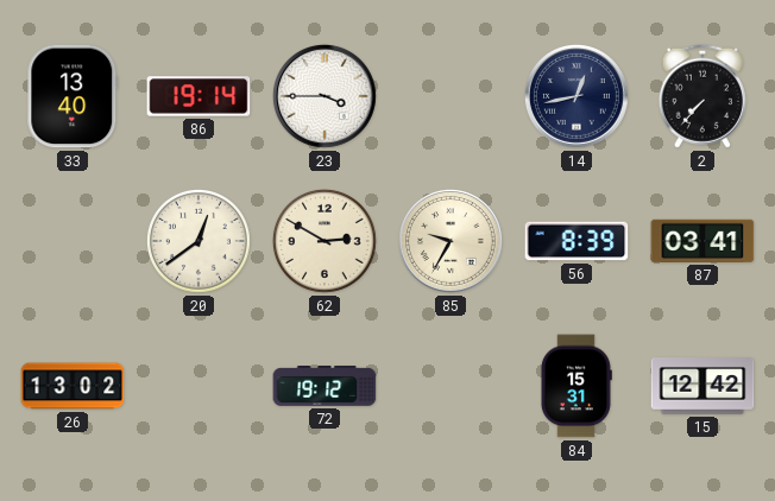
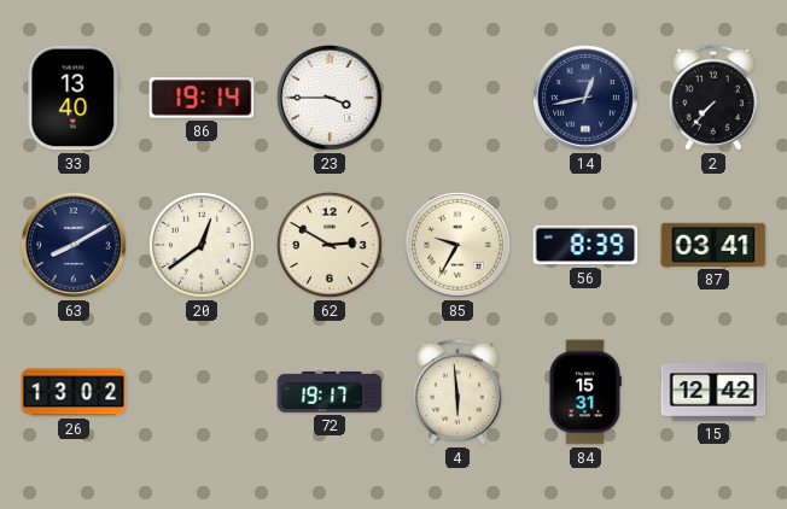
63: none -> 8:10
72: 19:12 -> 19:17
4: none -> 5:59
